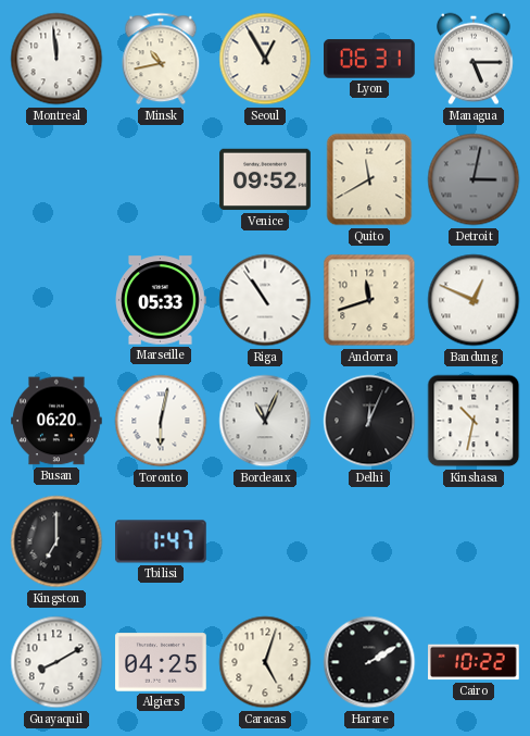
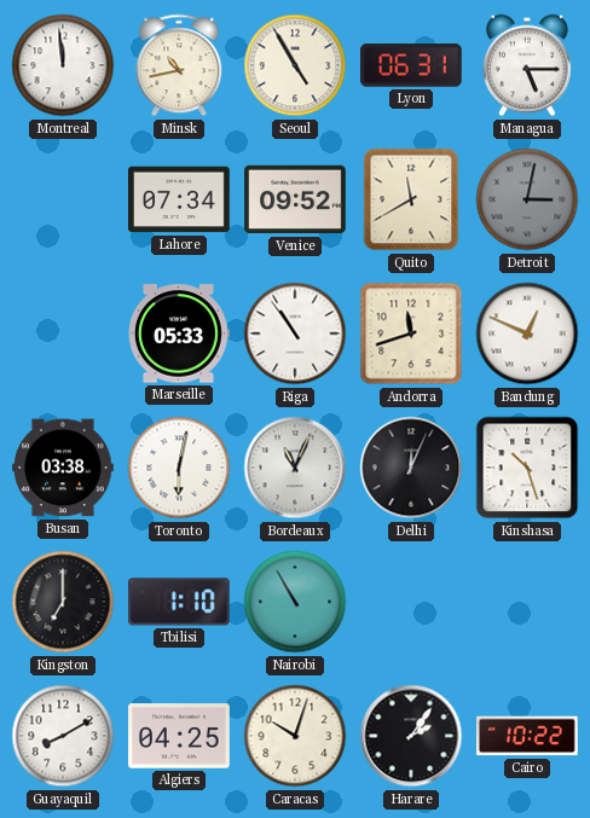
Seoul: 12:55 -> 4:55
Lahore: none -> 07:34
Busan: 06:20 -> 03:38
Kinshasa: 10:32 -> 10:27
Tbilisi: 1:47 -> 1:10
Nairobi: none -> 10:55
Caracas: 5:03 -> 10:03
Harare: 2:10 -> 2:06
